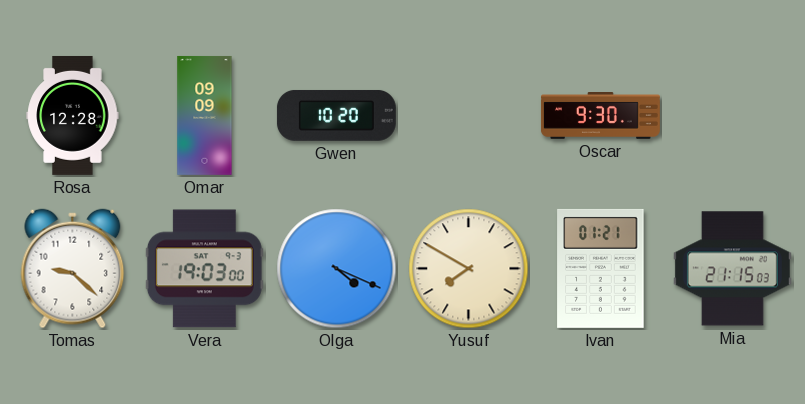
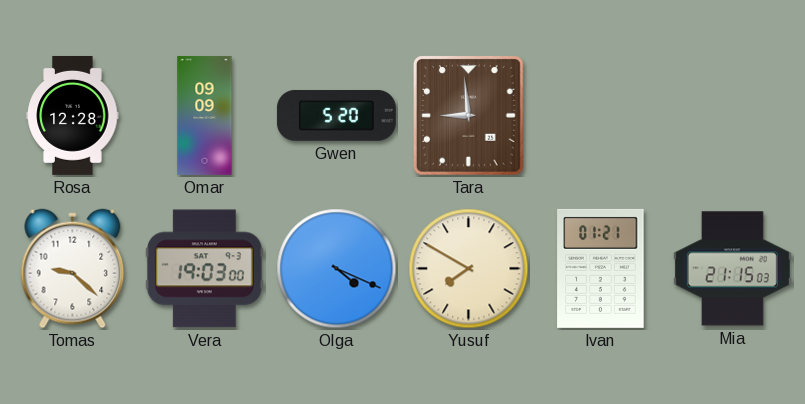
Gwen: 10:20 -> 5:20
Tara: none -> 8:59
Oscar: 9:30 -> none
